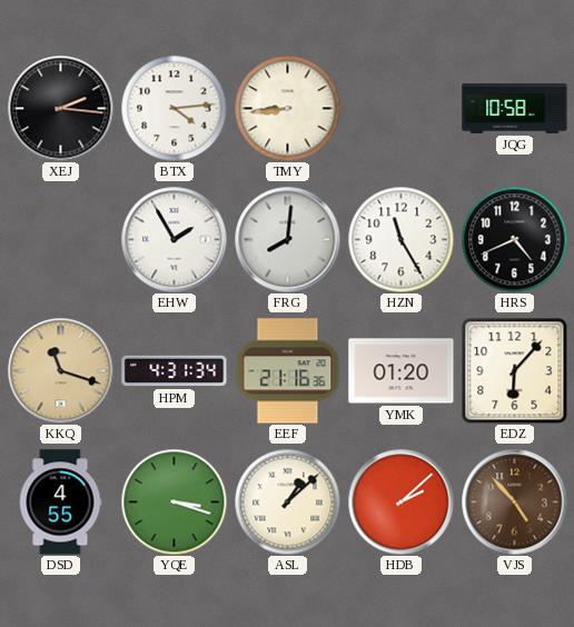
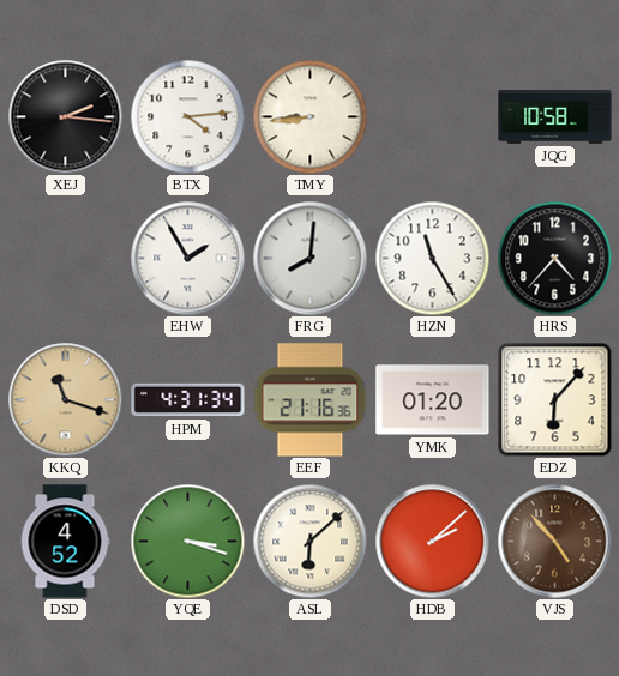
HRS: 4:41 -> 4:37
DSD: 4:55 -> 4:52
ASL: 1:08 -> 6:08
